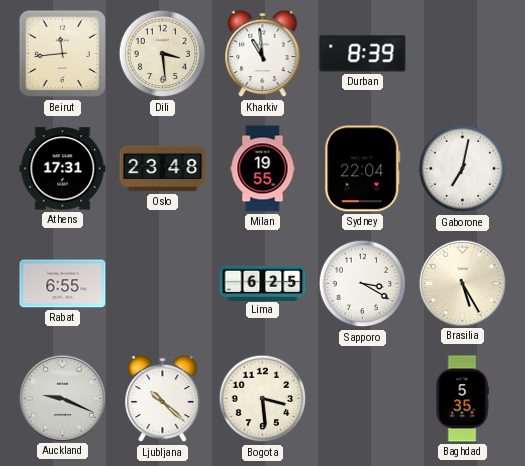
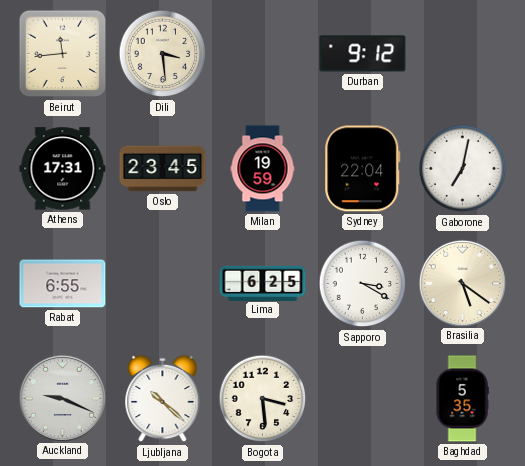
Kharkiv: 10:59 -> none
Durban: 8:39 -> 9:12
Oslo: 23:48 -> 23:45
Milan: 19:55 -> 19:59
Brasilia: 5:25 -> 5:21
